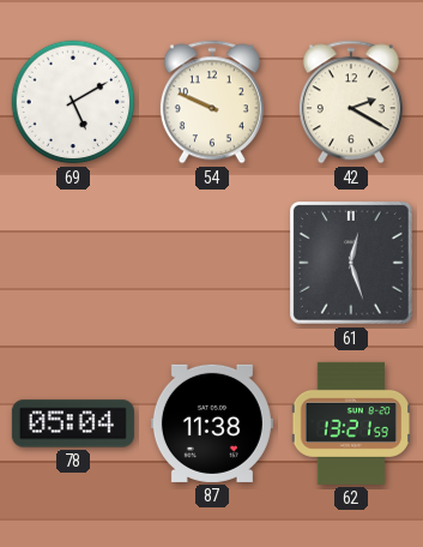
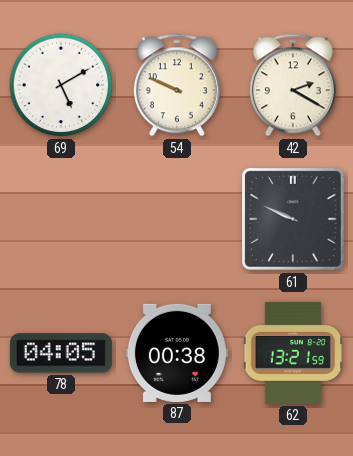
61: 12:27 -> 9:49
78: 05:04 -> 04:05
87: 11:38 -> 00:38
